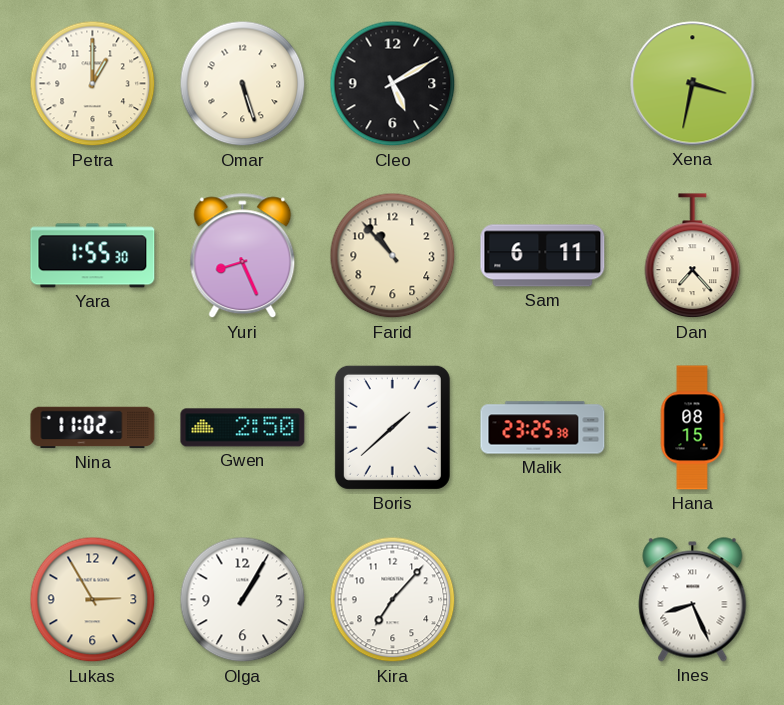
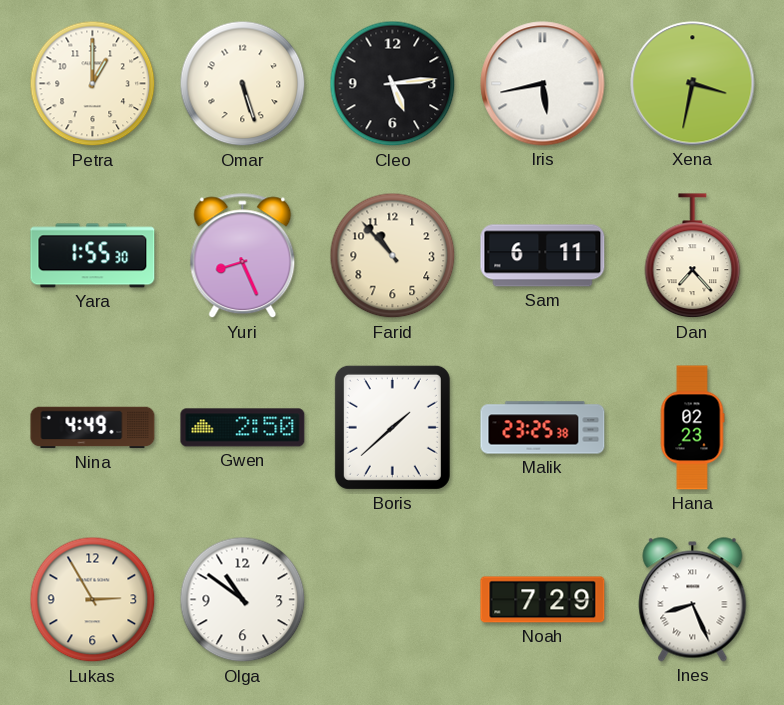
Cleo: 5:10 -> 5:14
Iris: none -> 5:43
Nina: 11:02 -> 4:49
Hana: 08:15 -> 02:23
Olga: 1:05 -> 10:51
Kira: 7:07 -> none
Noah: none -> 7:29
